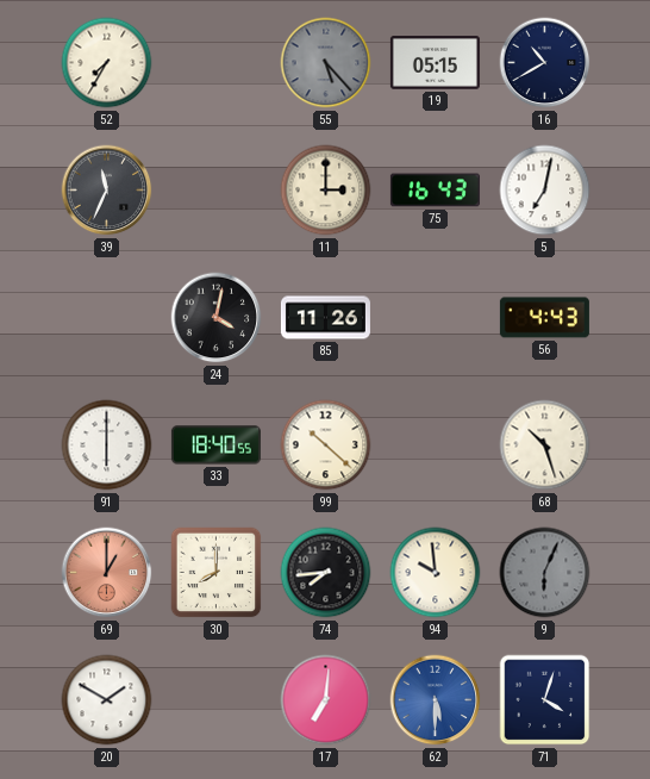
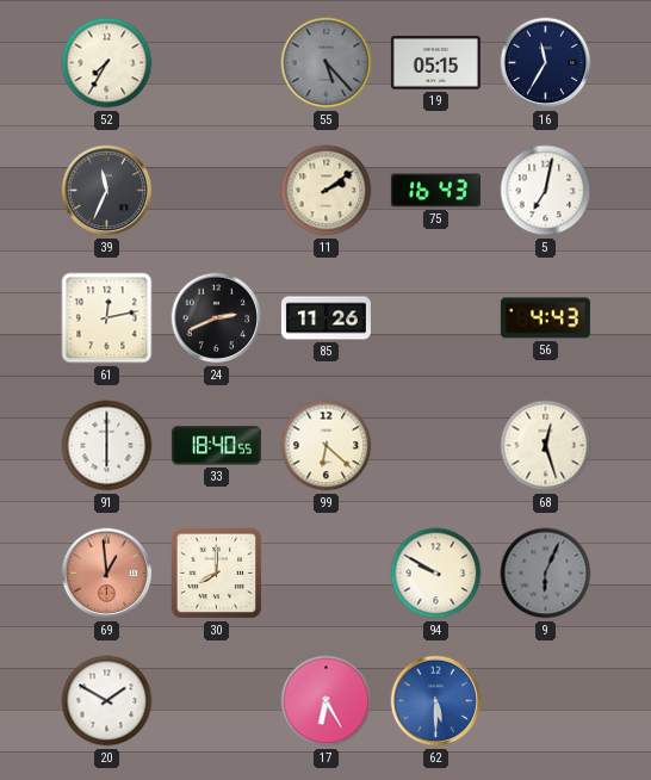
16: 10:40 -> 11:35
11: 3:00 -> 2:09
61: none -> 12:13
24: 4:02 -> 2:41
99: 10:22 -> 6:22
68: 10:27 -> 12:27
69: 1:00 -> 12:59
74: 7:44 -> none
94: 9:59 -> 9:50
17: 7:01 -> 6:25
71: 4:03 -> none
